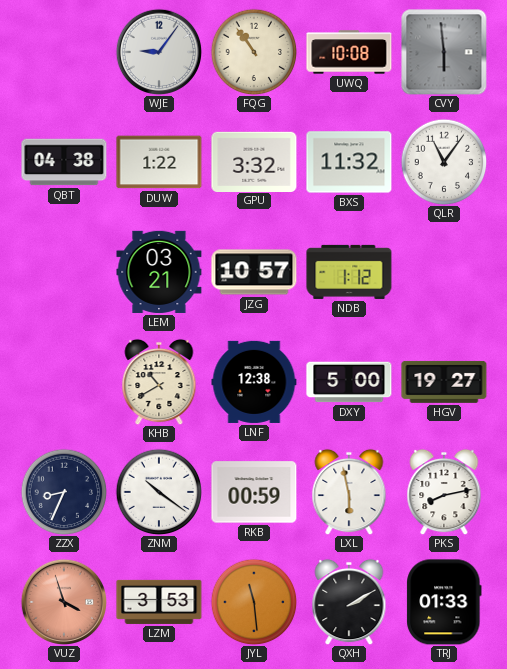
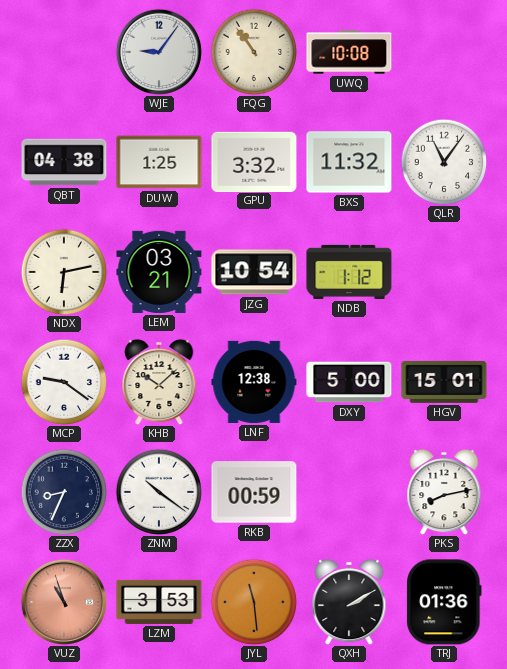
CVY: 5:59 -> none
DUW: 1:22 -> 1:25
NDX: none -> 6:13
JZG: 10:57 -> 10:54
MCP: none -> 9:21
KHB: 10:40 -> 10:08
HGV: 19:27 -> 15:01
LXL: 5:58 -> none
VUZ: 3:57 -> 10:57
TRJ: 01:33 -> 01:36
